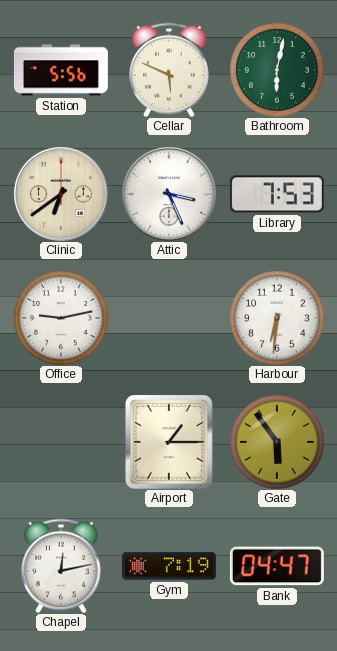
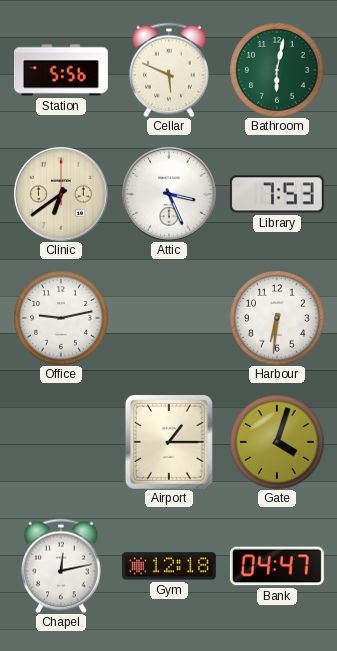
Gate: 5:54 -> 4:03
Gym: 7:19 -> 12:18
